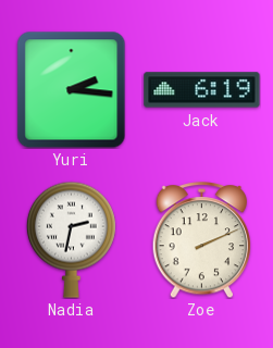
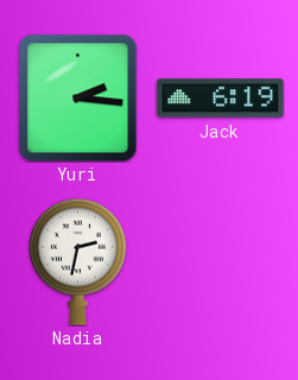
Zoe: 2:11 -> none
